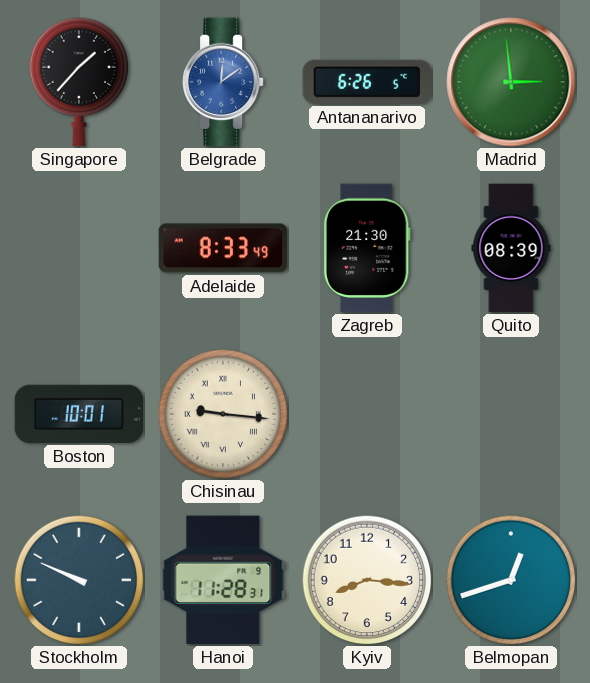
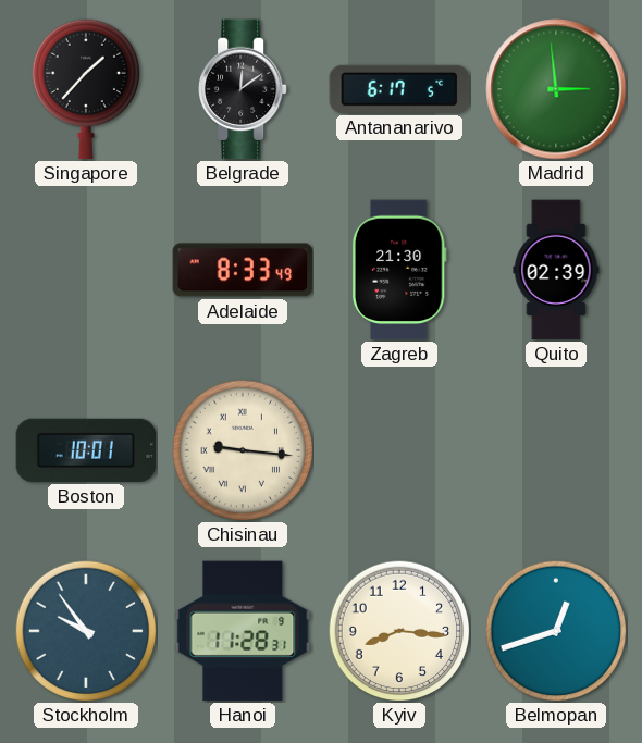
Belgrade dial: blue -> black
Antananarivo: 6:26 -> 6:17
Quito: 08:39 -> 02:39
Stockholm: 9:49 -> 9:54
